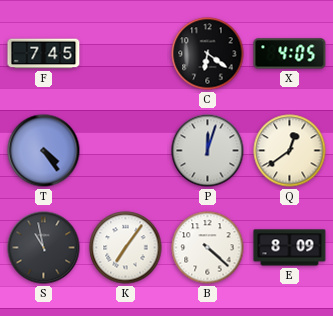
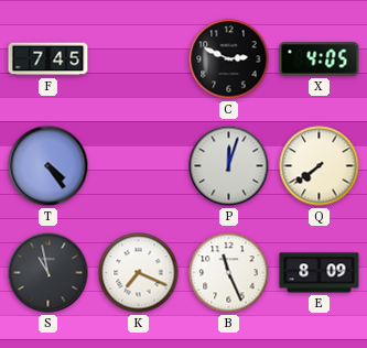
C: 6:21 -> 2:49
Q: 12:39 -> 7:39
K: 7:06 -> 7:19
B: 4:22 -> 11:26
